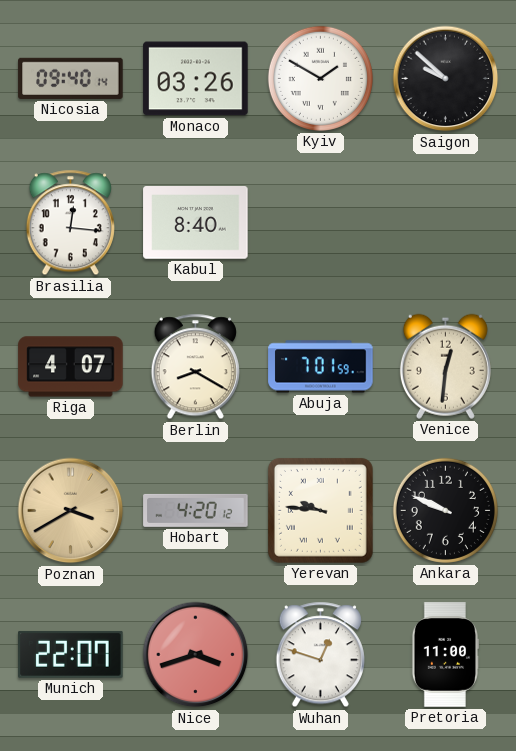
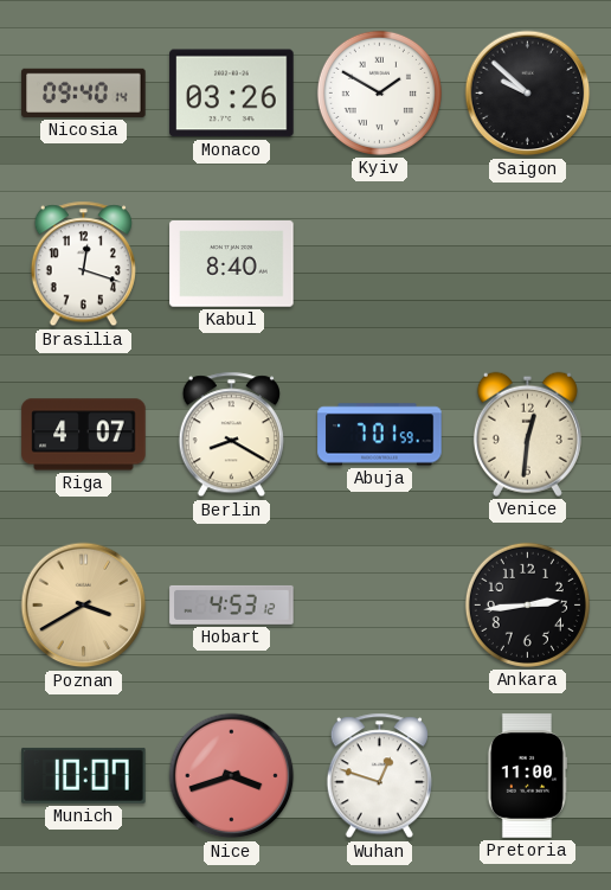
Brasilia: 12:16 -> 12:18
Hobart: 4:20 -> 4:53
Yerevan: 9:46 -> none
Ankara: 9:49 -> 2:44
Munich: 22:07 -> 10:07
